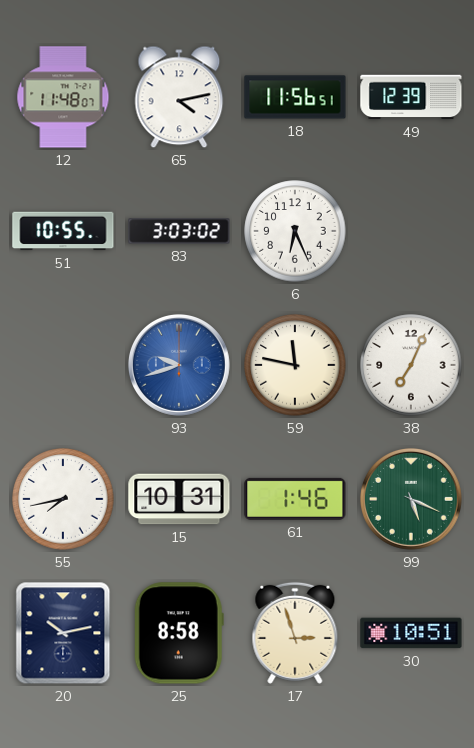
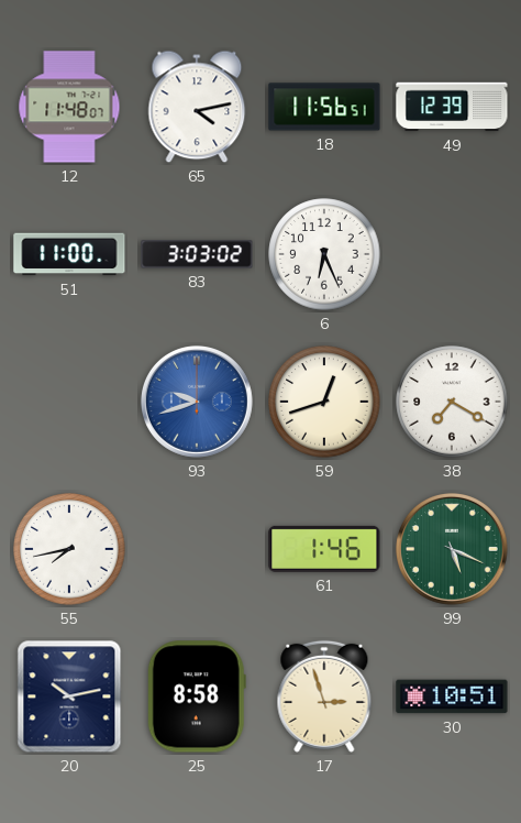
51: 10:55 -> 11:00
59: 11:47 -> 12:42
38: 7:04 -> 7:20
15: 10:31 -> none
